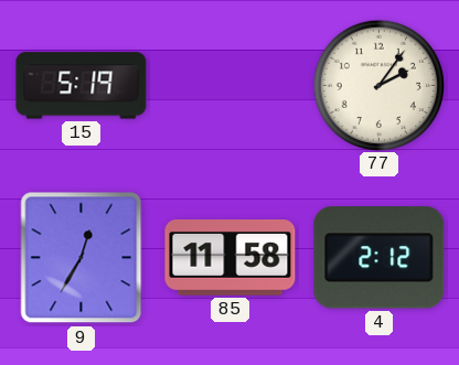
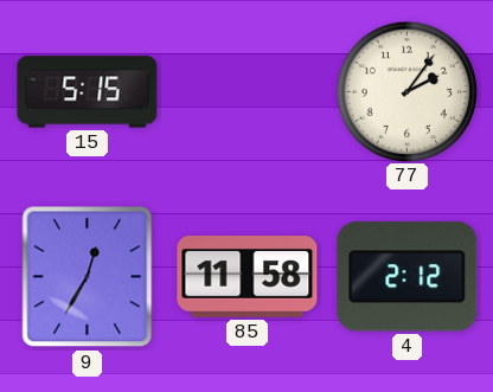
15: 5:19 -> 5:15
